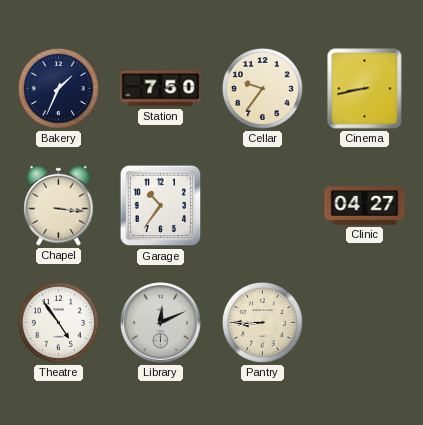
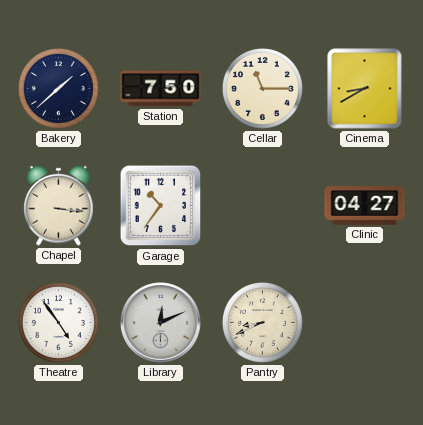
Bakery: 1:34 -> 1:38
Cellar: 9:36 -> 11:15
Cinema: 8:43 -> 8:40
Pantry: 8:45 -> 8:41
